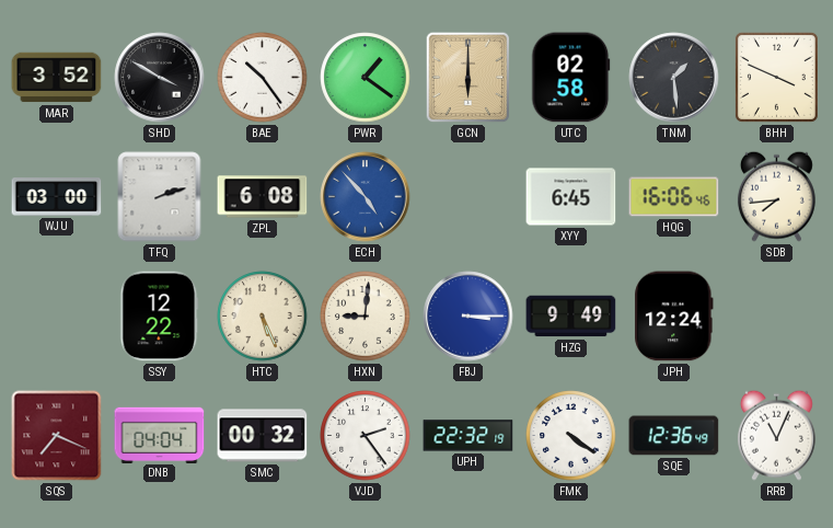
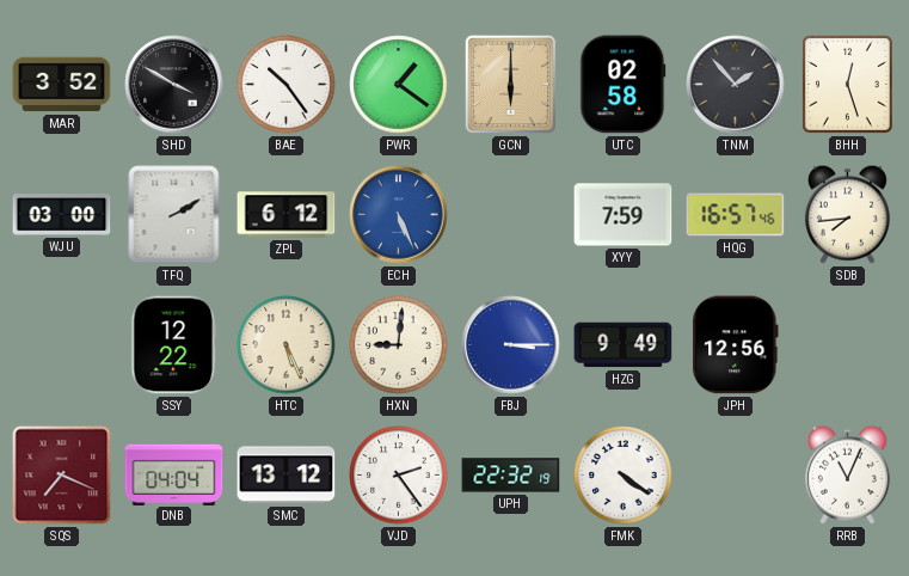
TNM: 1:29 -> 1:53
BHH: 3:49 -> 12:27
TFQ: 2:12 -> 2:10
ZPL: 6:08 -> 6:12
ECH: 4:53 -> 5:26
XYY: 6:45 -> 7:59
HQG: 16:06 -> 16:57
JPH: 12:24 -> 12:56
SMC: 00:32 -> 13:12
SQE: 12:36 -> none
